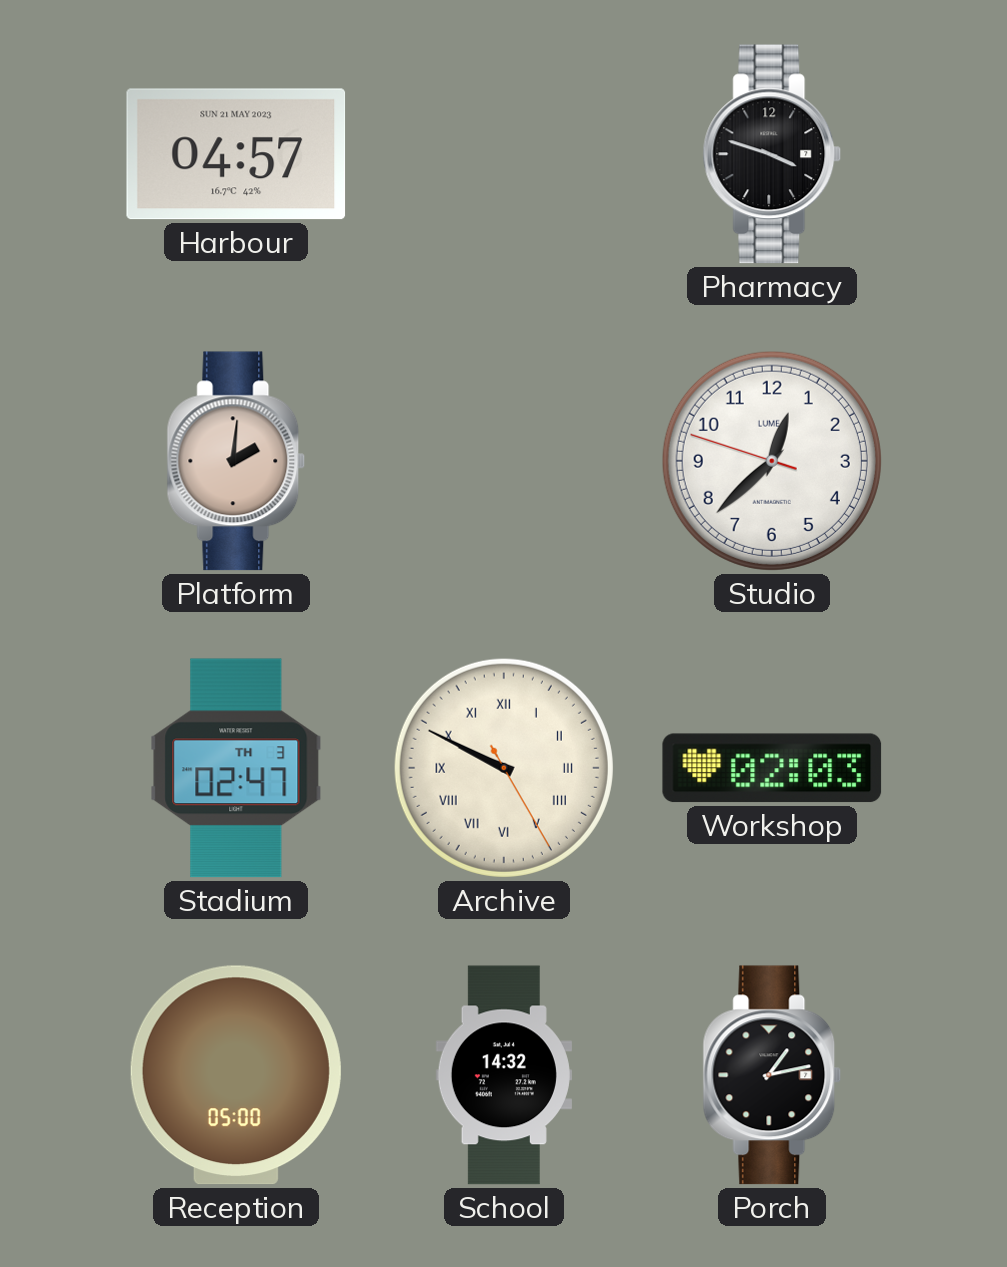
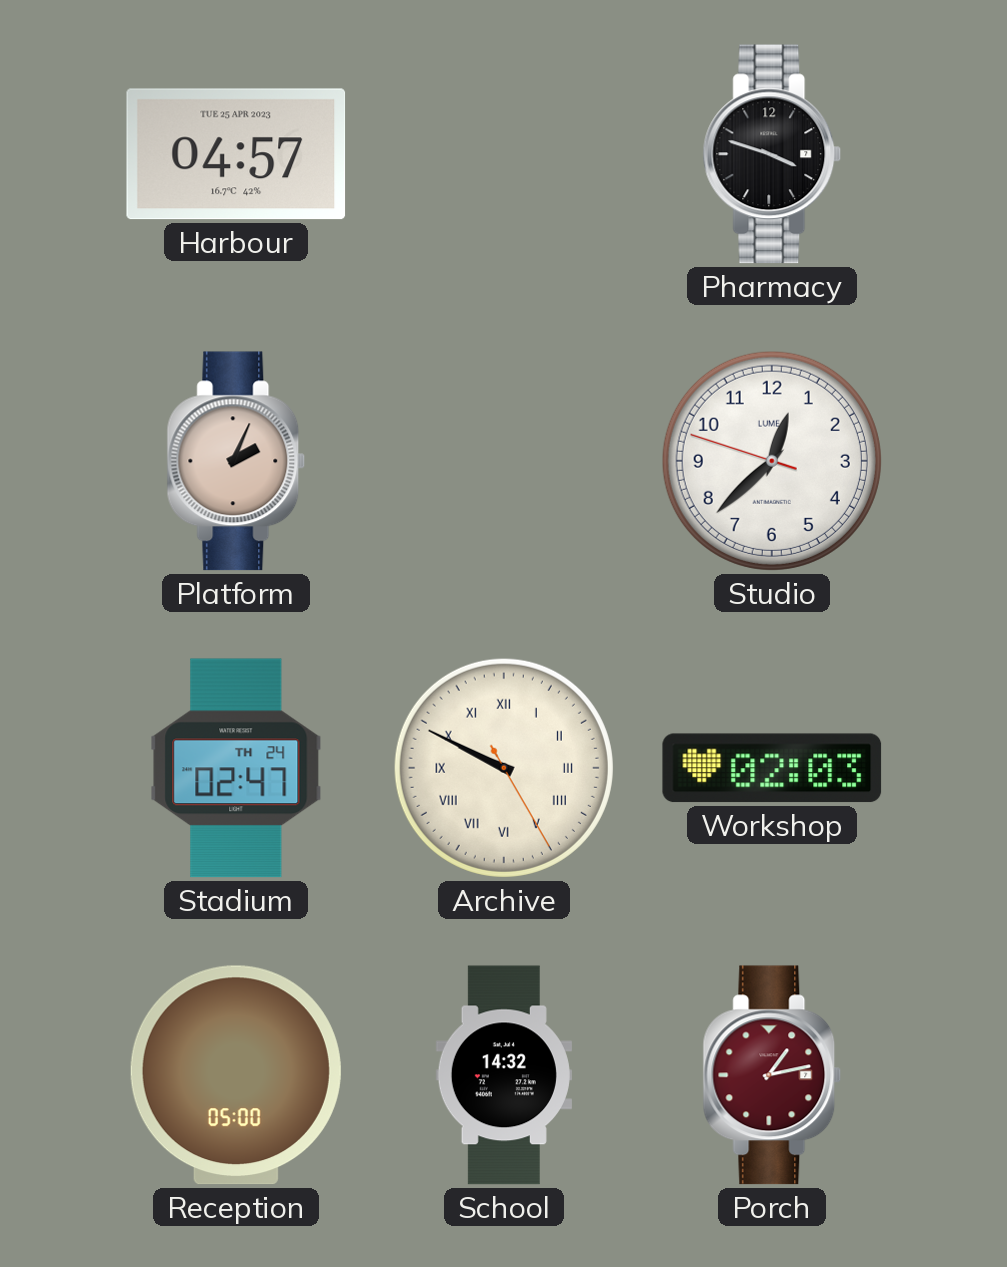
Harbour date: SUN 21 MAY 2023 -> TUE 25 APR 2023
Platform: 2:01 -> 2:04
Stadium date: TH 3 -> TH 24
Porch dial: black -> burgundy
